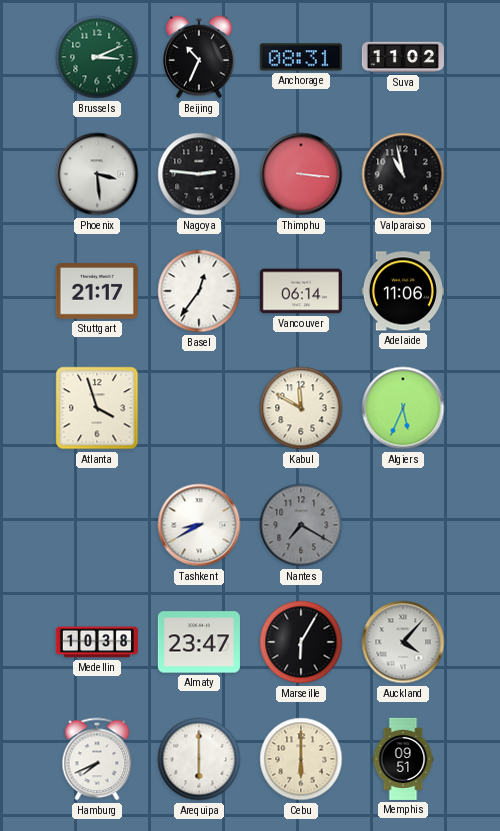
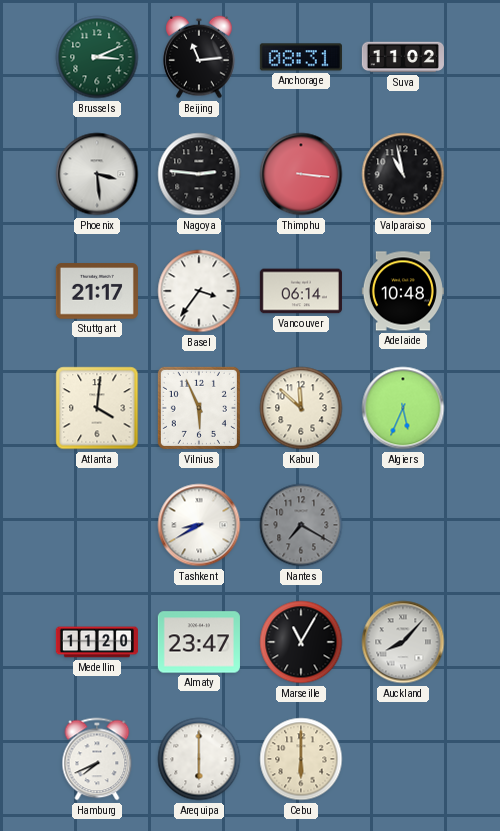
Beijing: 10:34 -> 11:14
Basel: 12:36 -> 3:36
Adelaide: 11:06 -> 10:48
Atlanta: 3:57 -> 4:01
Vilnius: none -> 5:56
Kabul: 11:50 -> 11:52
Medellin: 10:38 -> 11:20
Marseille: 6:05 -> 11:05
Auckland: 4:07 -> 8:07
Memphis: 09:51 -> none
